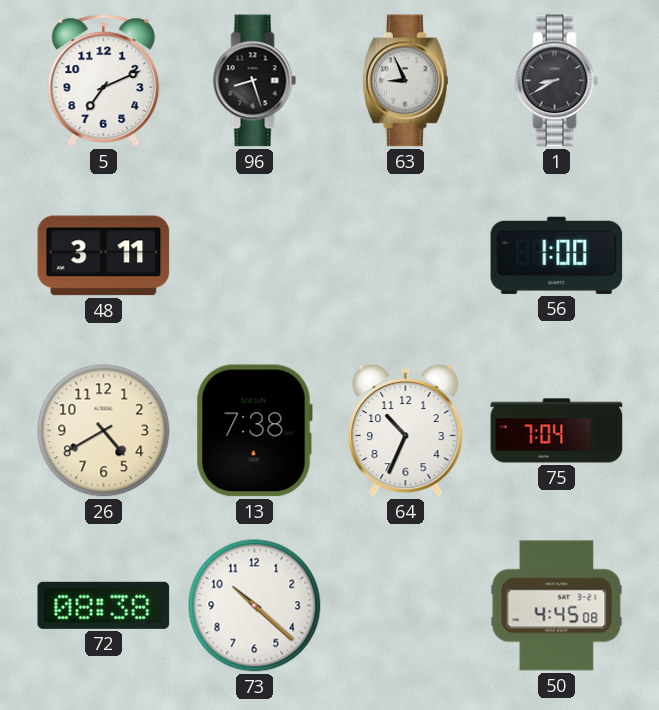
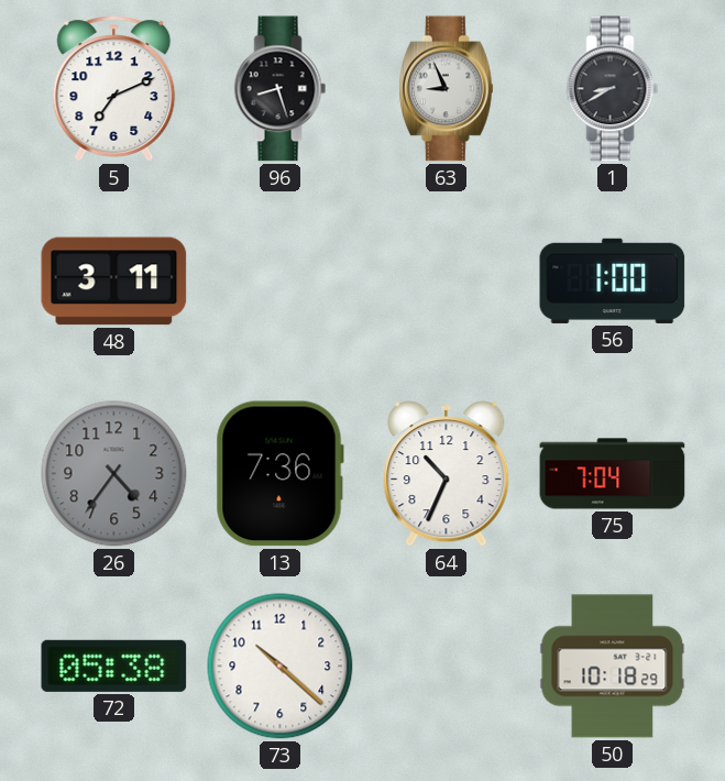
26: 4:40 -> 4:36
26 dial: cream -> grey
13: 7:38 -> 7:36
72: 08:38 -> 05:38
50: 4:45 -> 10:18
